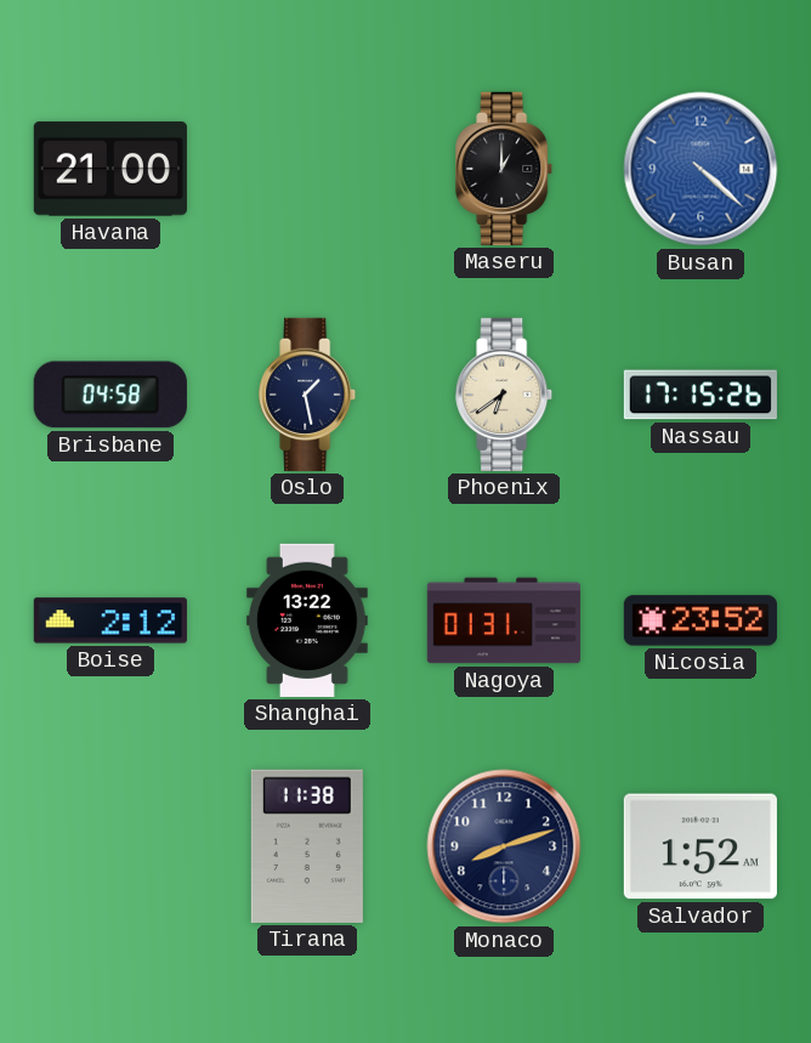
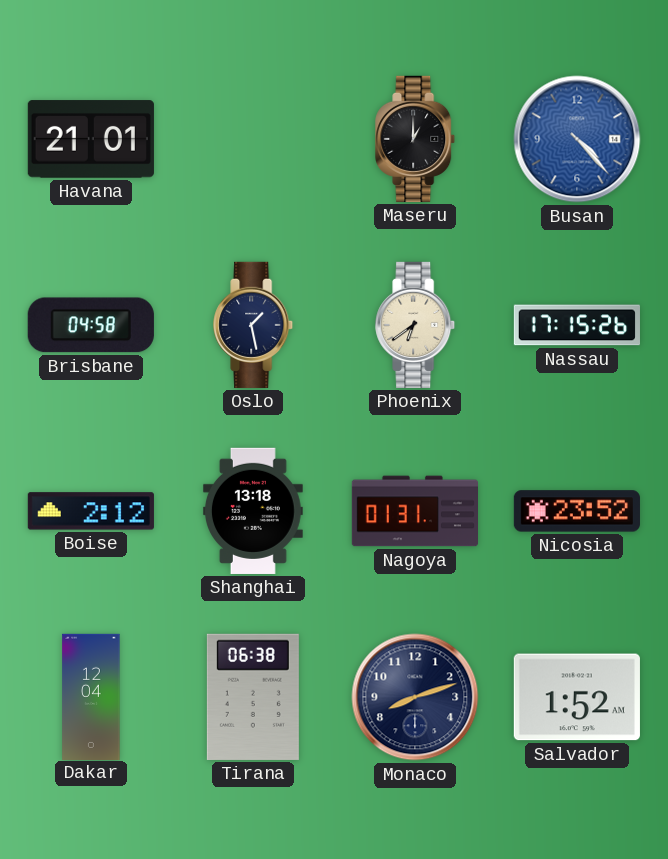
Havana: 21:00 -> 21:01
Busan: 4:22 -> 4:23
Shanghai: 13:22 -> 13:18
Dakar: none -> 12:04
Tirana: 11:38 -> 06:38
